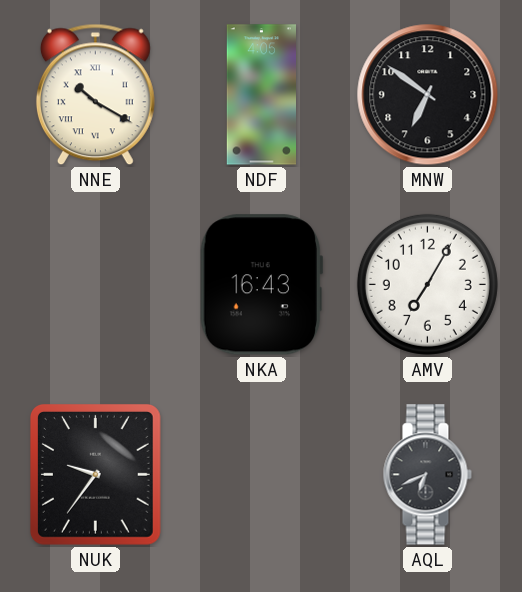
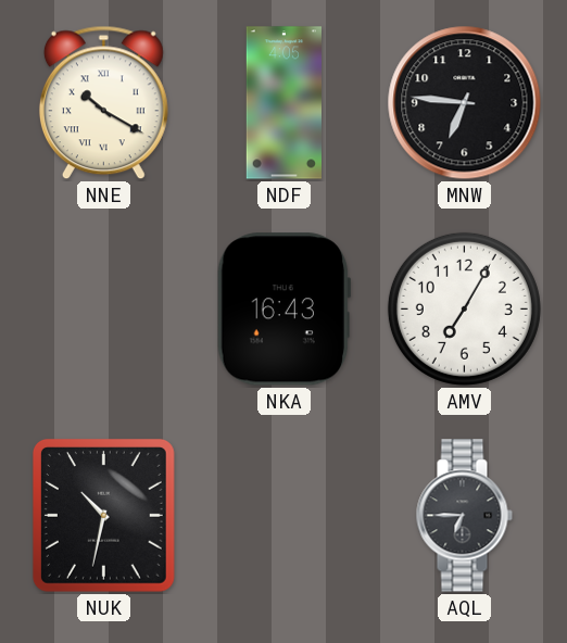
MNW: 6:51 -> 6:46
NUK: 9:36 -> 10:32
AQL: 6:41 -> 6:45
